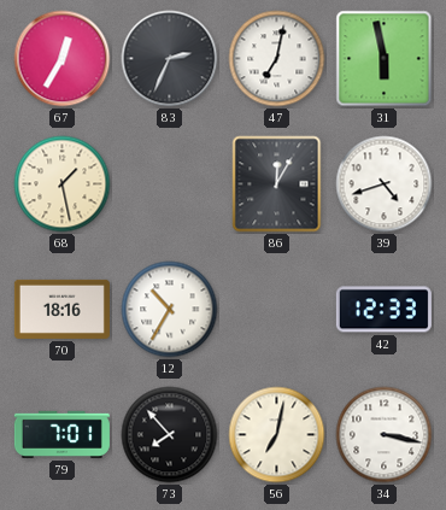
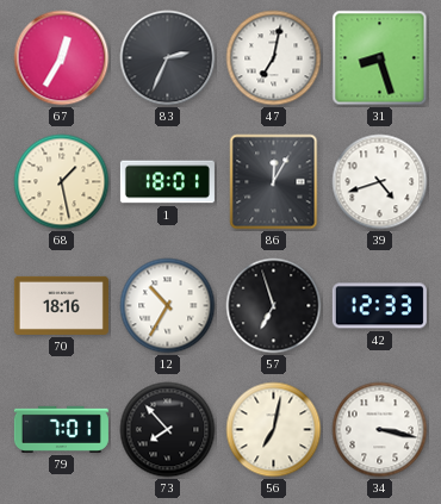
31: 5:58 -> 8:27
1: none -> 18:01
57: none -> 6:57
